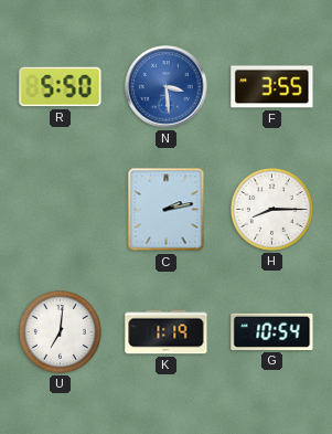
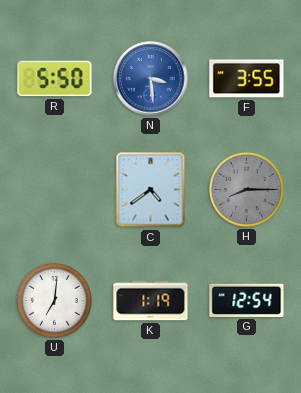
C: 2:13 -> 4:39
H dial: white -> grey
G: 10:54 -> 12:54
